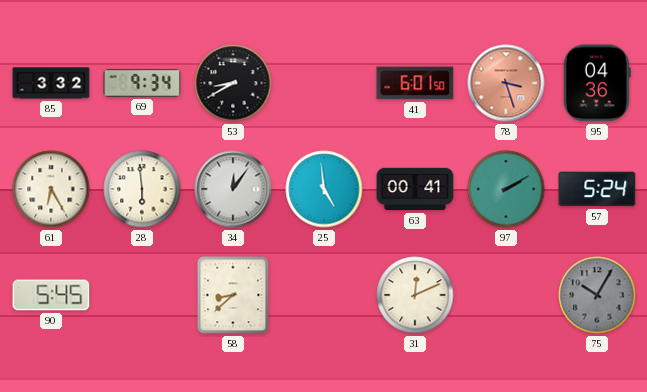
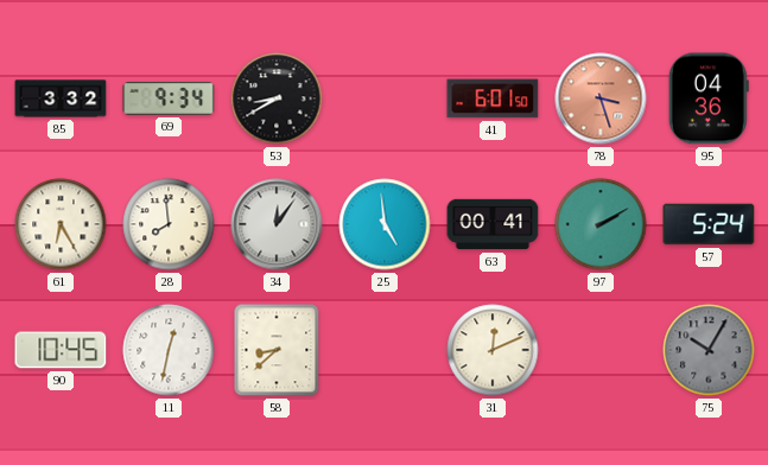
28: 5:59 -> 7:59
90: 5:45 -> 10:45
11: none -> 12:32
